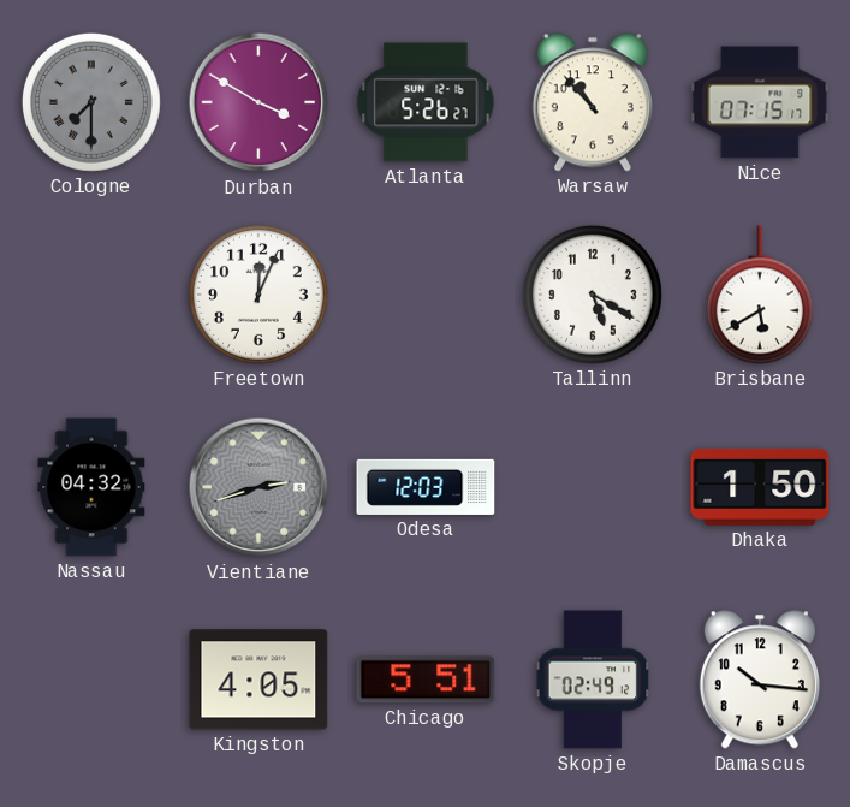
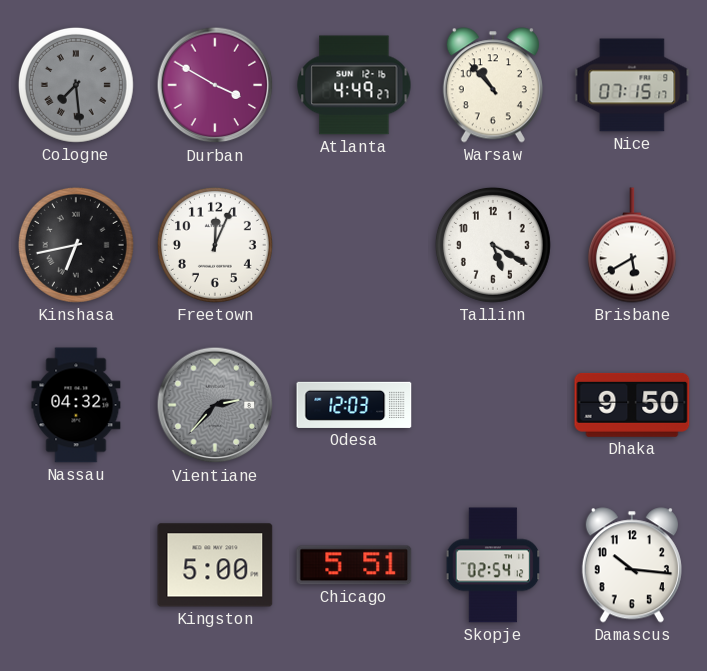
Cologne: 7:30 -> 7:29
Atlanta: 5:26 -> 4:49
Kinshasa: none -> 6:43
Vientiane: 2:42 -> 2:37
Dhaka: 1:50 -> 9:50
Kingston: 4:05 -> 5:00
Skopje: 02:49 -> 02:54
